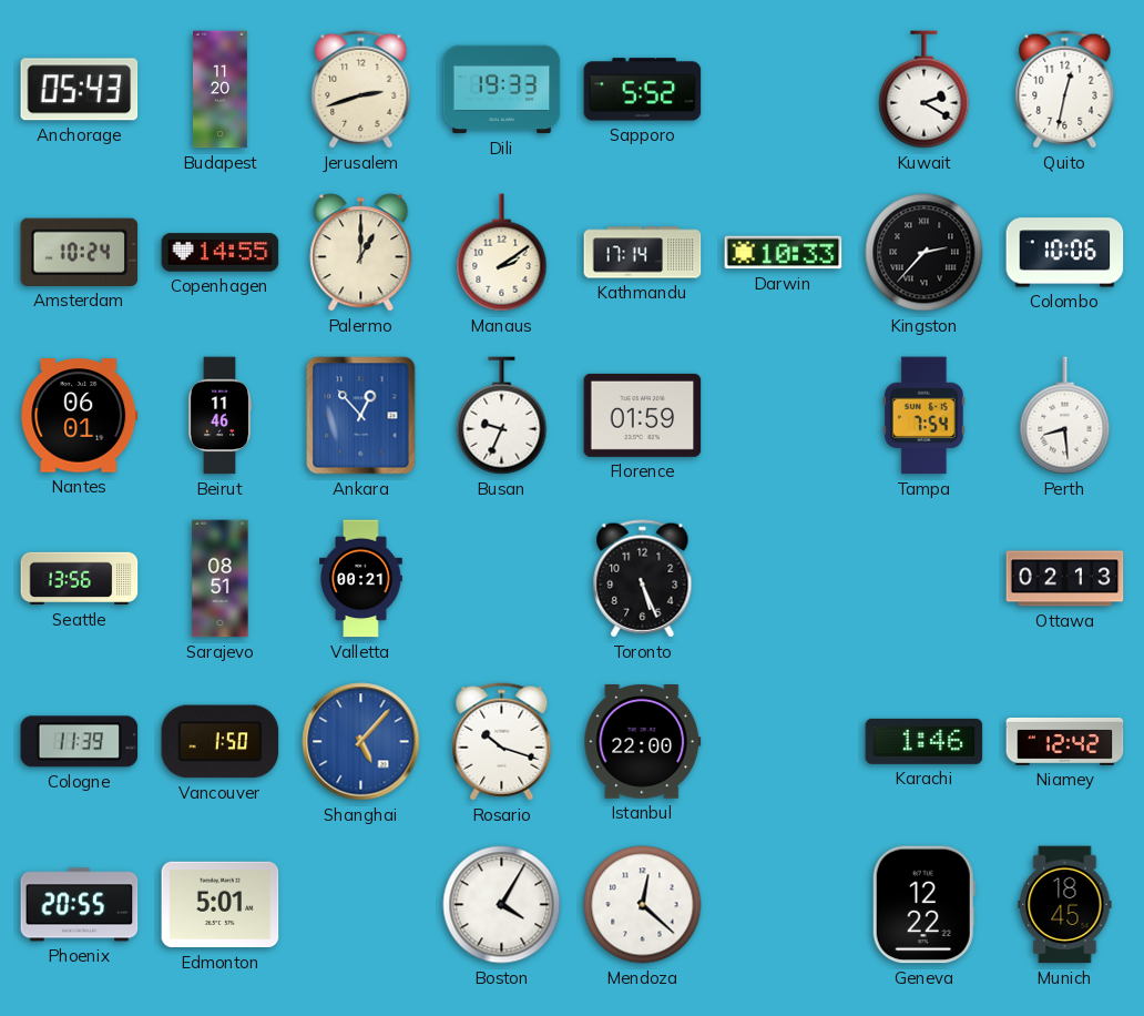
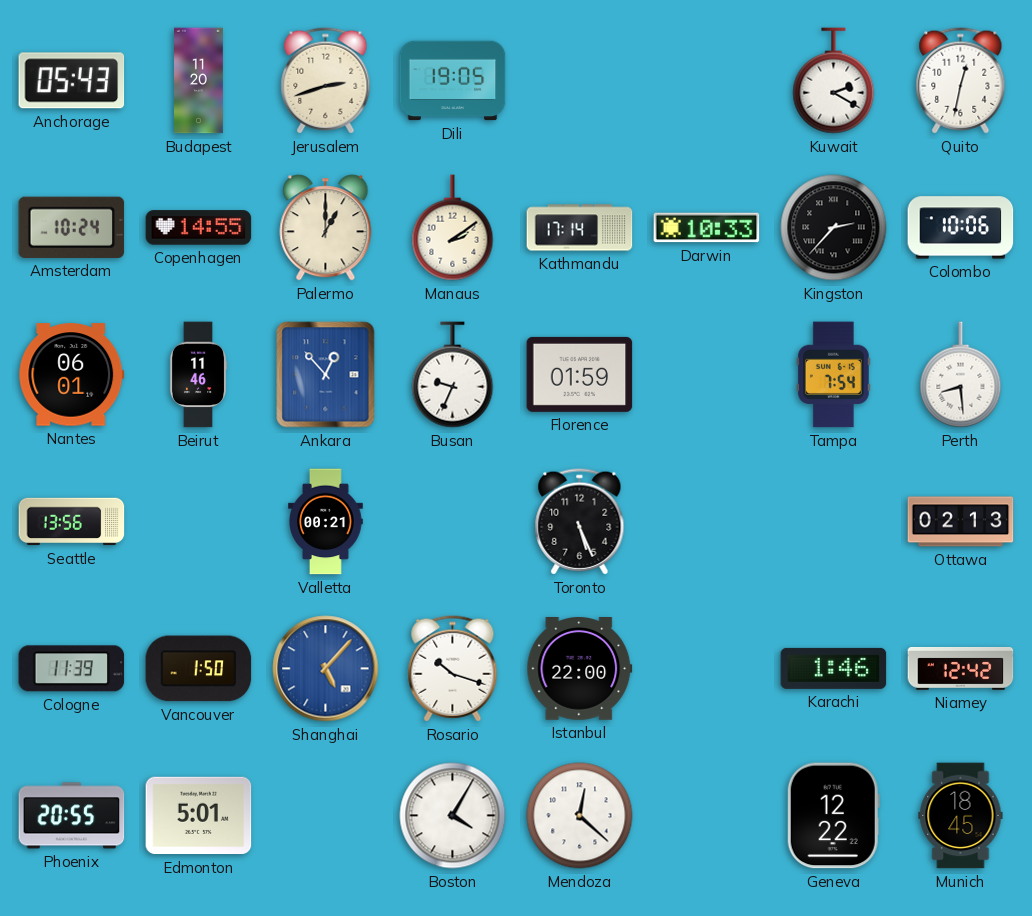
Dili: 19:33 -> 19:05
Sapporo: 5:52 -> none
Sarajevo: 08:51 -> none
